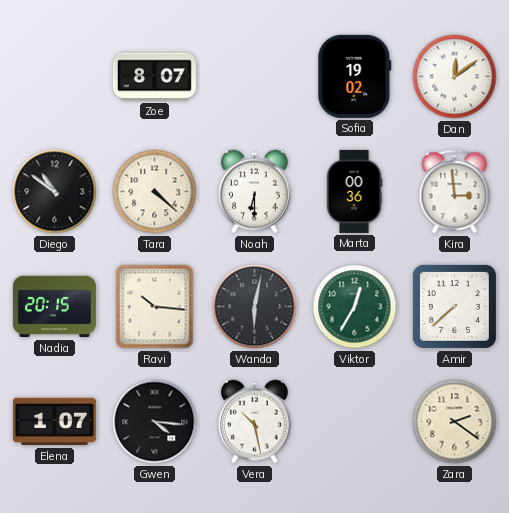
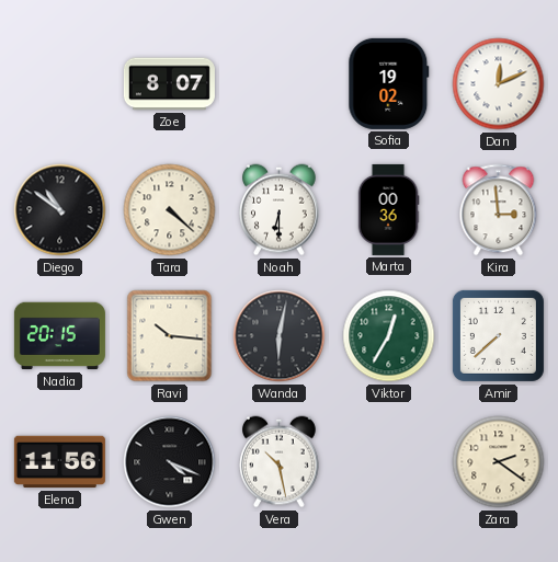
Dan: 12:09 -> 12:11
Elena: 1:07 -> 11:56
Gwen: 4:16 -> 4:19
